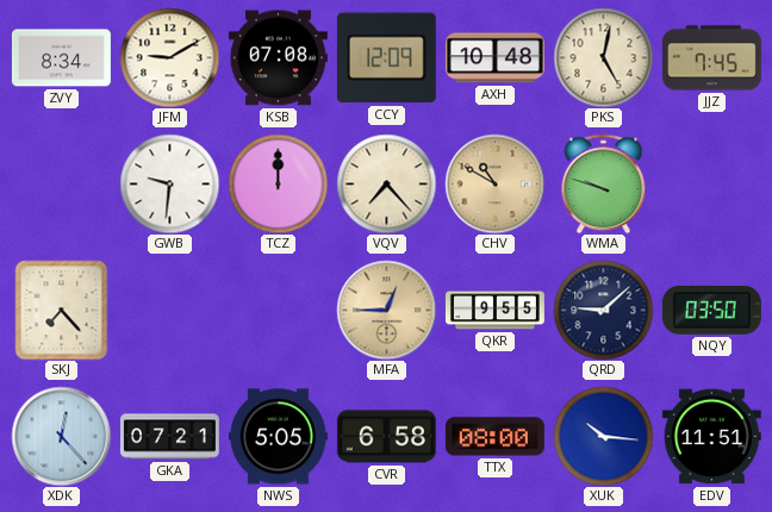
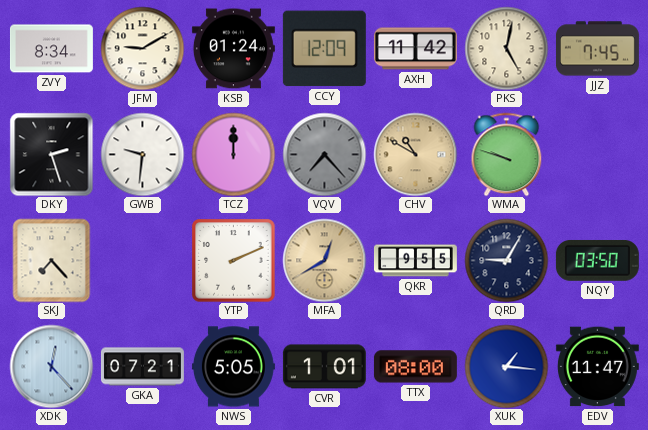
KSB: 07:08 -> 01:24
AXH: 10:48 -> 11:42
DKY: none -> 2:27
VQV dial: cream -> grey
YTP: none -> 2:11
MFA: 12:45 -> 12:40
QRD: 9:08 -> 9:05
CVR: 6:58 -> 1:01
XUK: 10:16 -> 1:16
EDV: 11:51 -> 11:47
